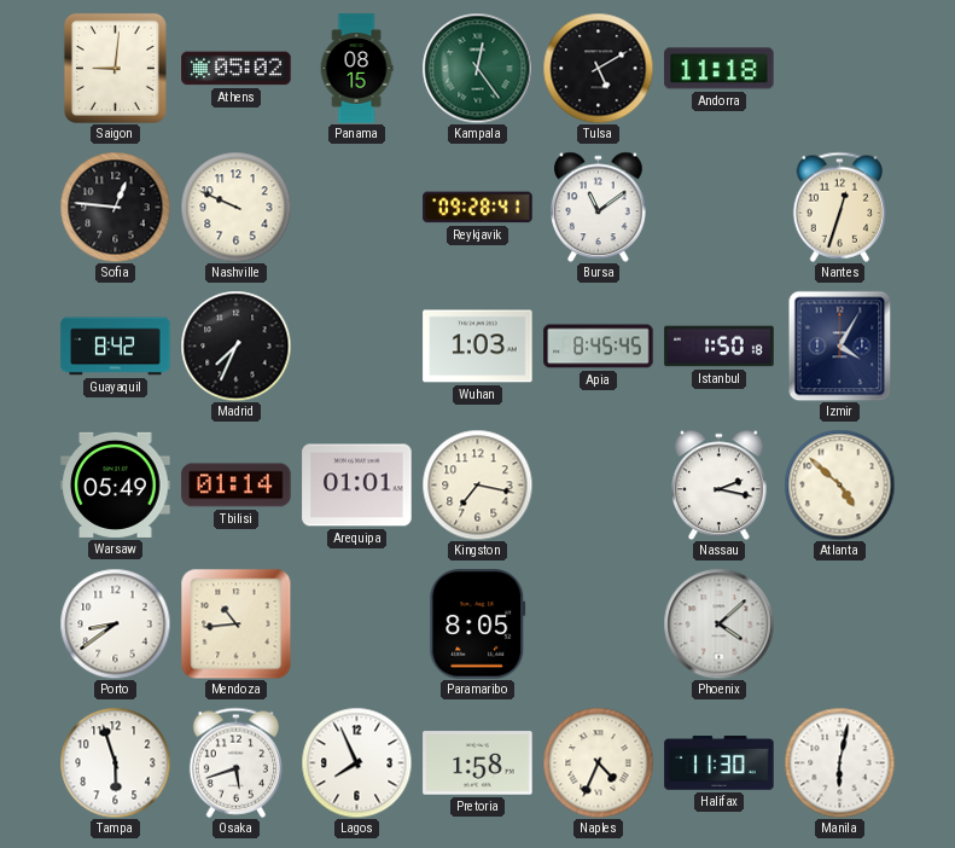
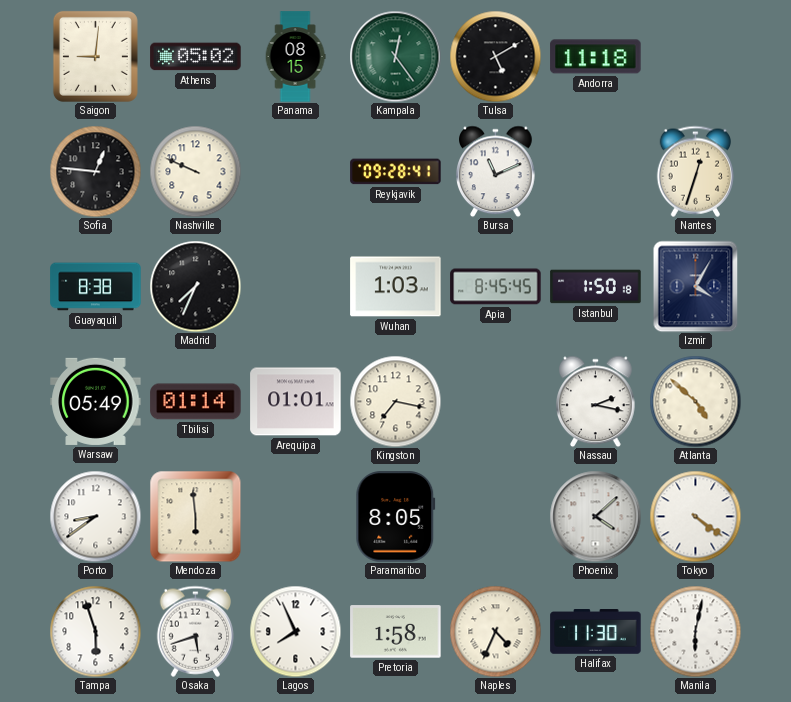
Bursa: 11:09 -> 11:11
Guayaquil: 8:42 -> 8:38
Mendoza: 10:44 -> 5:59
Tokyo: none -> 4:21
